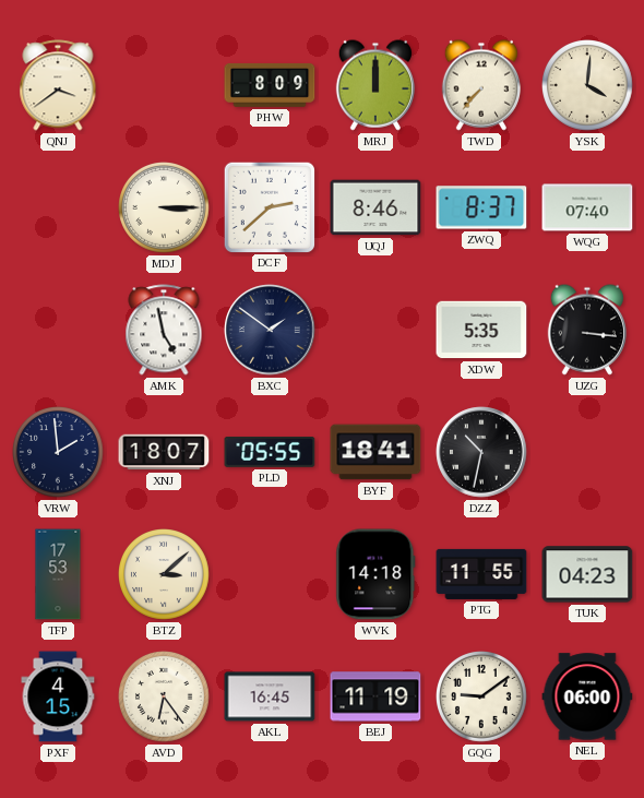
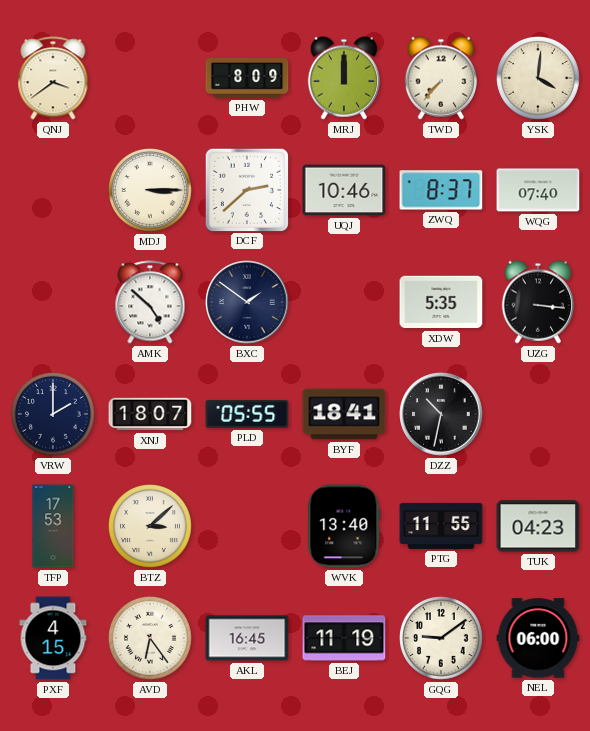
UQJ: 8:46 -> 10:46
AMK: 4:58 -> 4:52
VRW: 1:59 -> 2:00
WVK: 14:18 -> 13:40
